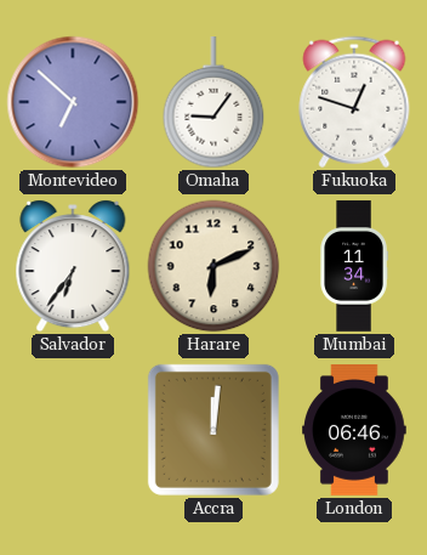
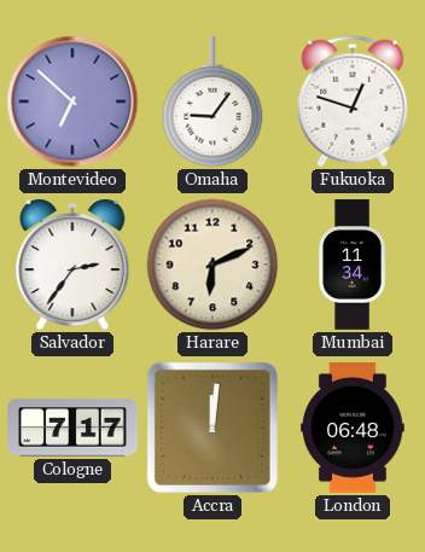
Salvador: 6:36 -> 2:36
Cologne: none -> 7:17
London: 06:46 -> 06:48
